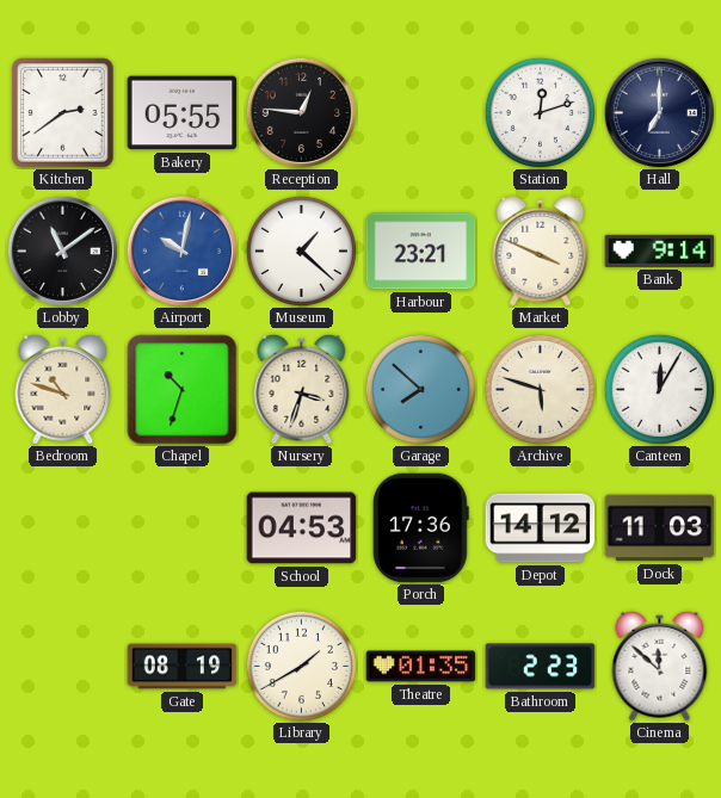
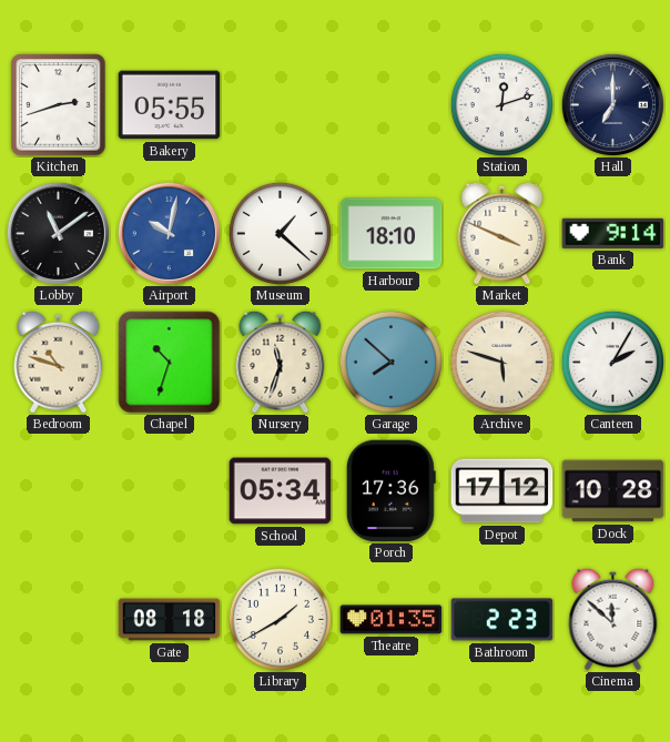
Kitchen: 2:39 -> 2:42
Reception: 12:46 -> none
Harbour: 23:21 -> 18:10
Nursery: 3:33 -> 11:33
Canteen: 12:05 -> 2:05
School: 04:53 -> 05:34
Depot: 14:12 -> 17:12
Dock: 11:03 -> 10:28
Gate: 08:19 -> 08:18
